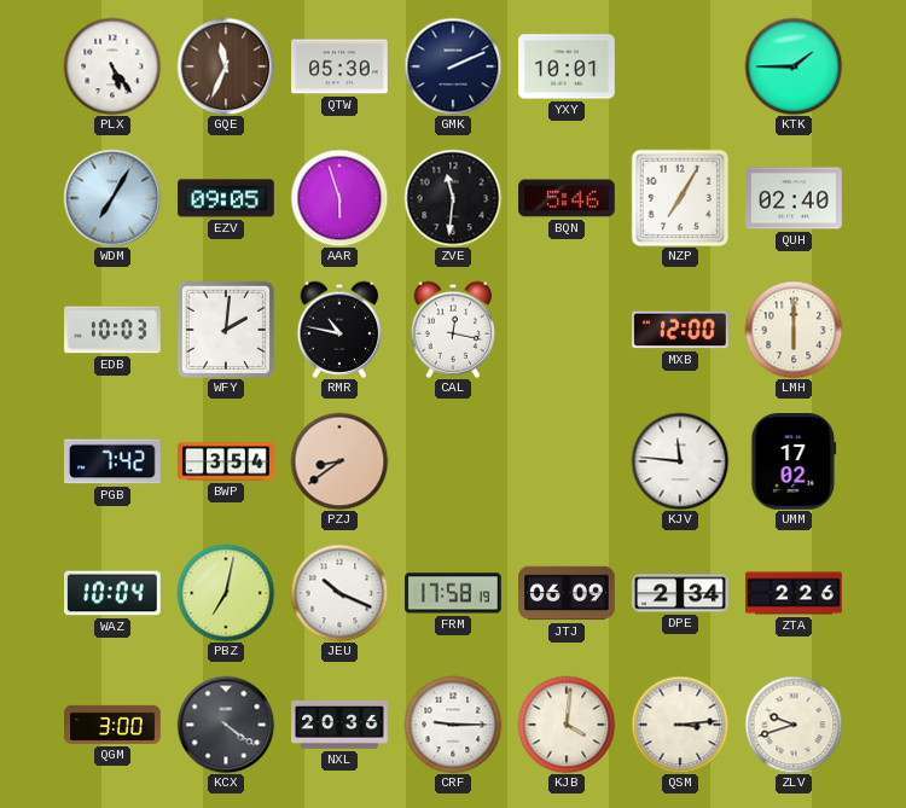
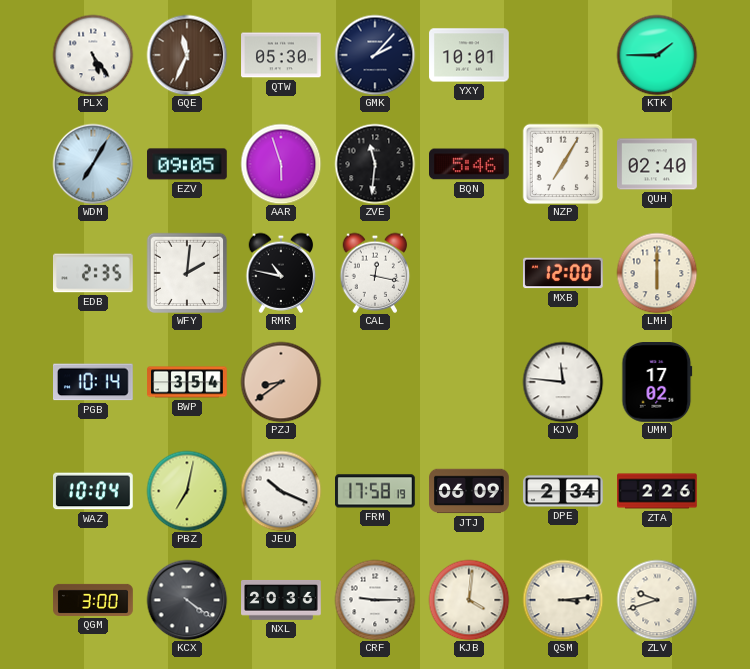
GMK: 2:11 -> 2:07
EDB: 10:03 -> 2:35
PGB: 7:42 -> 10:14
